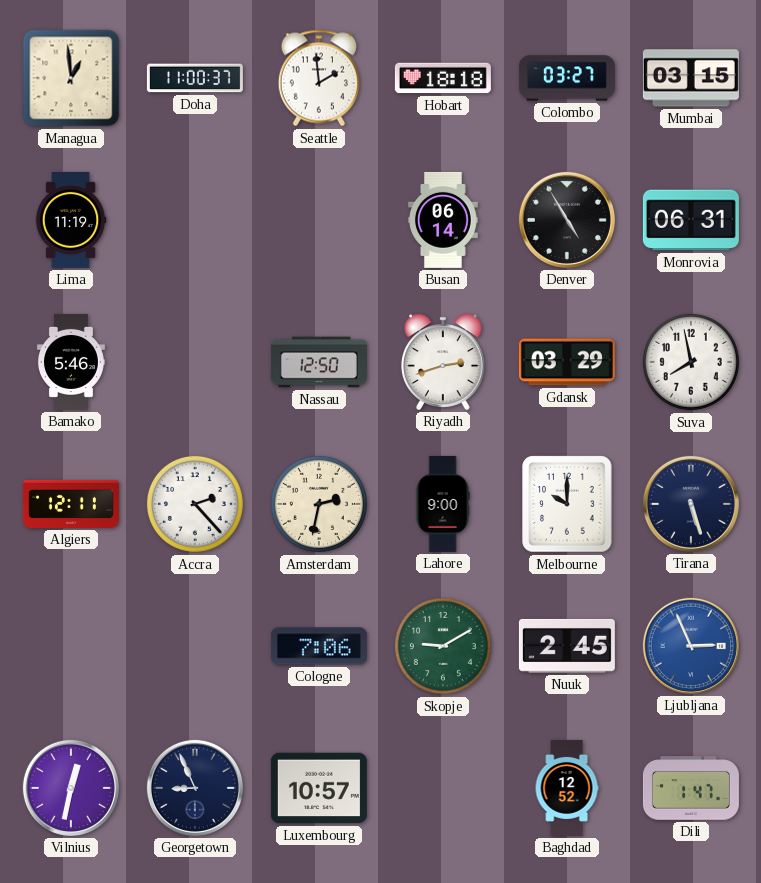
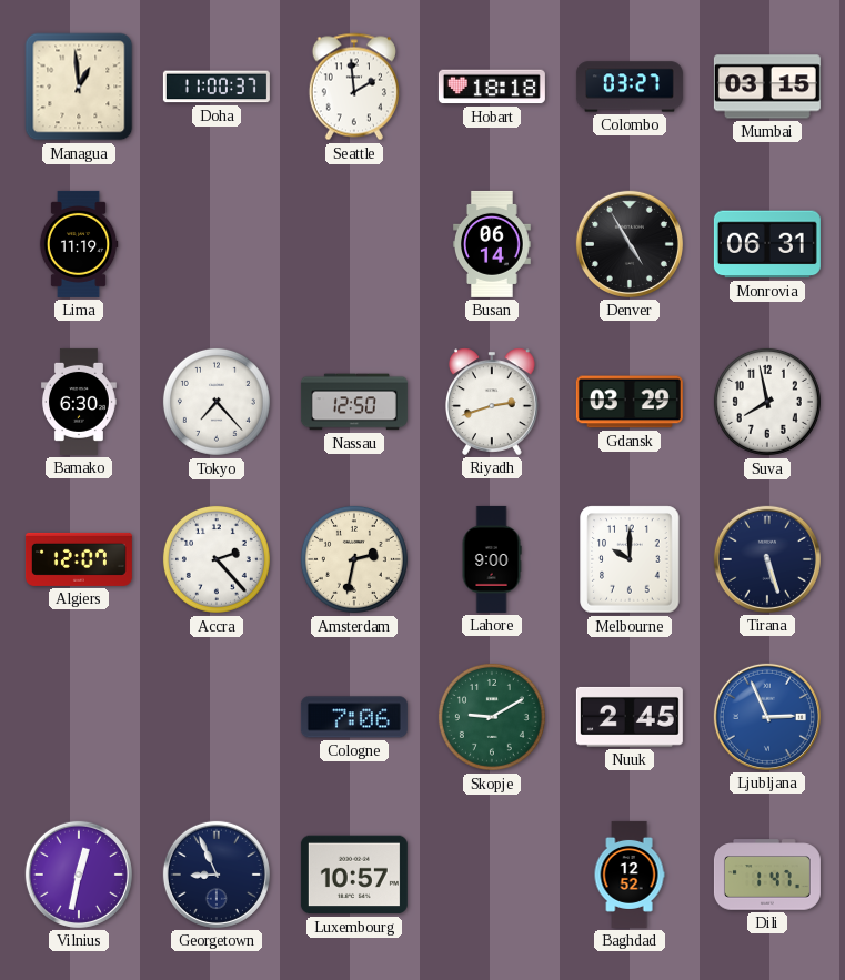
Bamako: 5:46 -> 6:30
Tokyo: none -> 7:23
Algiers: 12:11 -> 12:07
